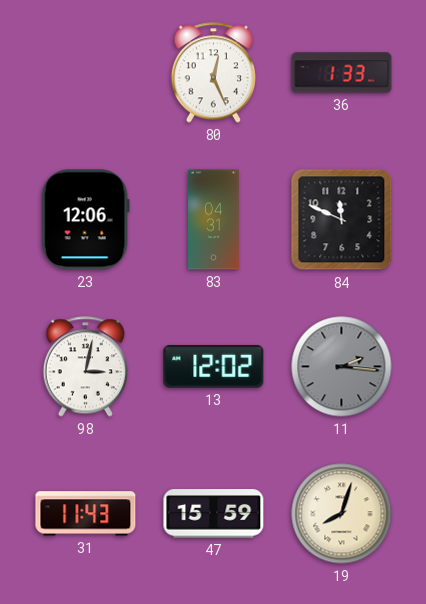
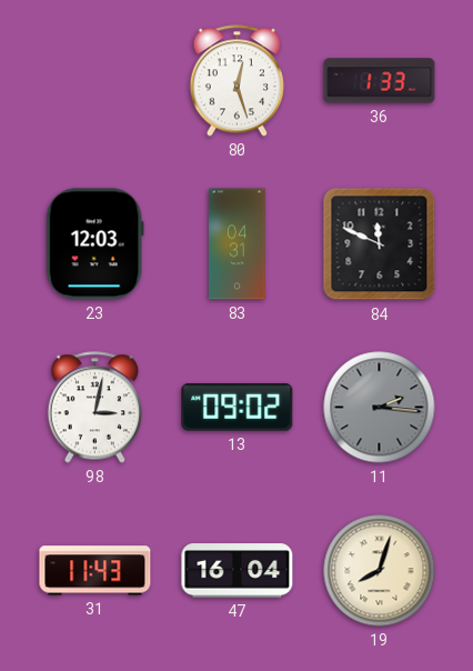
80: 12:26 -> 12:27
23: 12:06 -> 12:03
13: 12:02 -> 09:02
47: 15:59 -> 16:04
